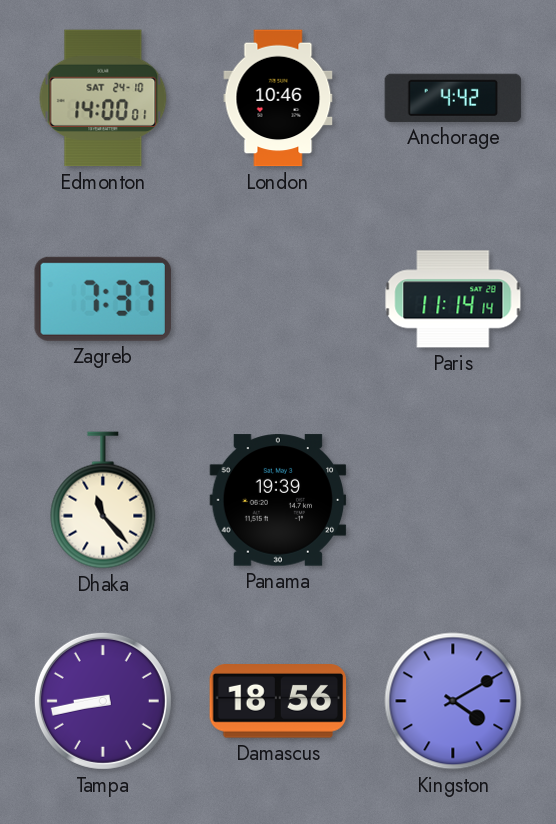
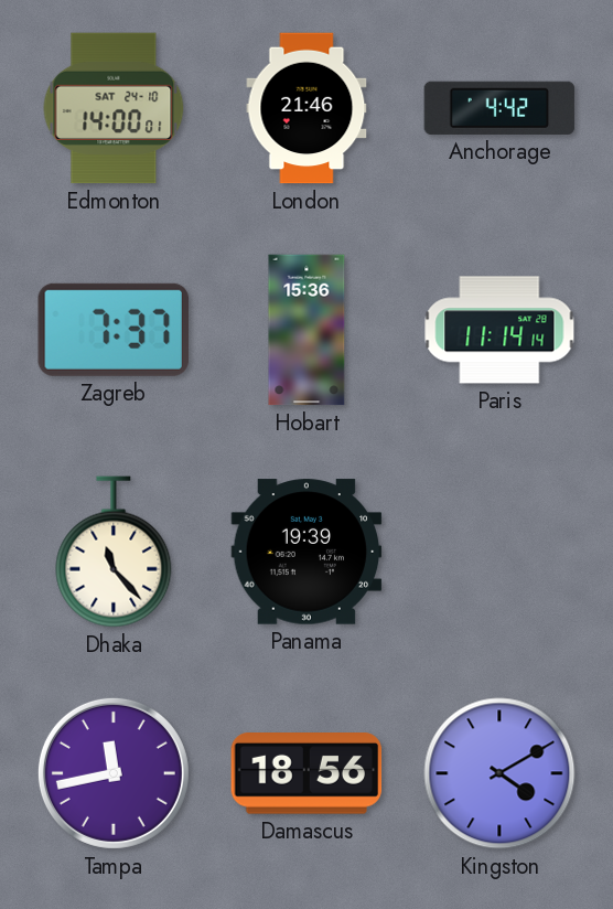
London: 10:46 -> 21:46
Hobart: none -> 15:36
Tampa: 8:43 -> 11:43
